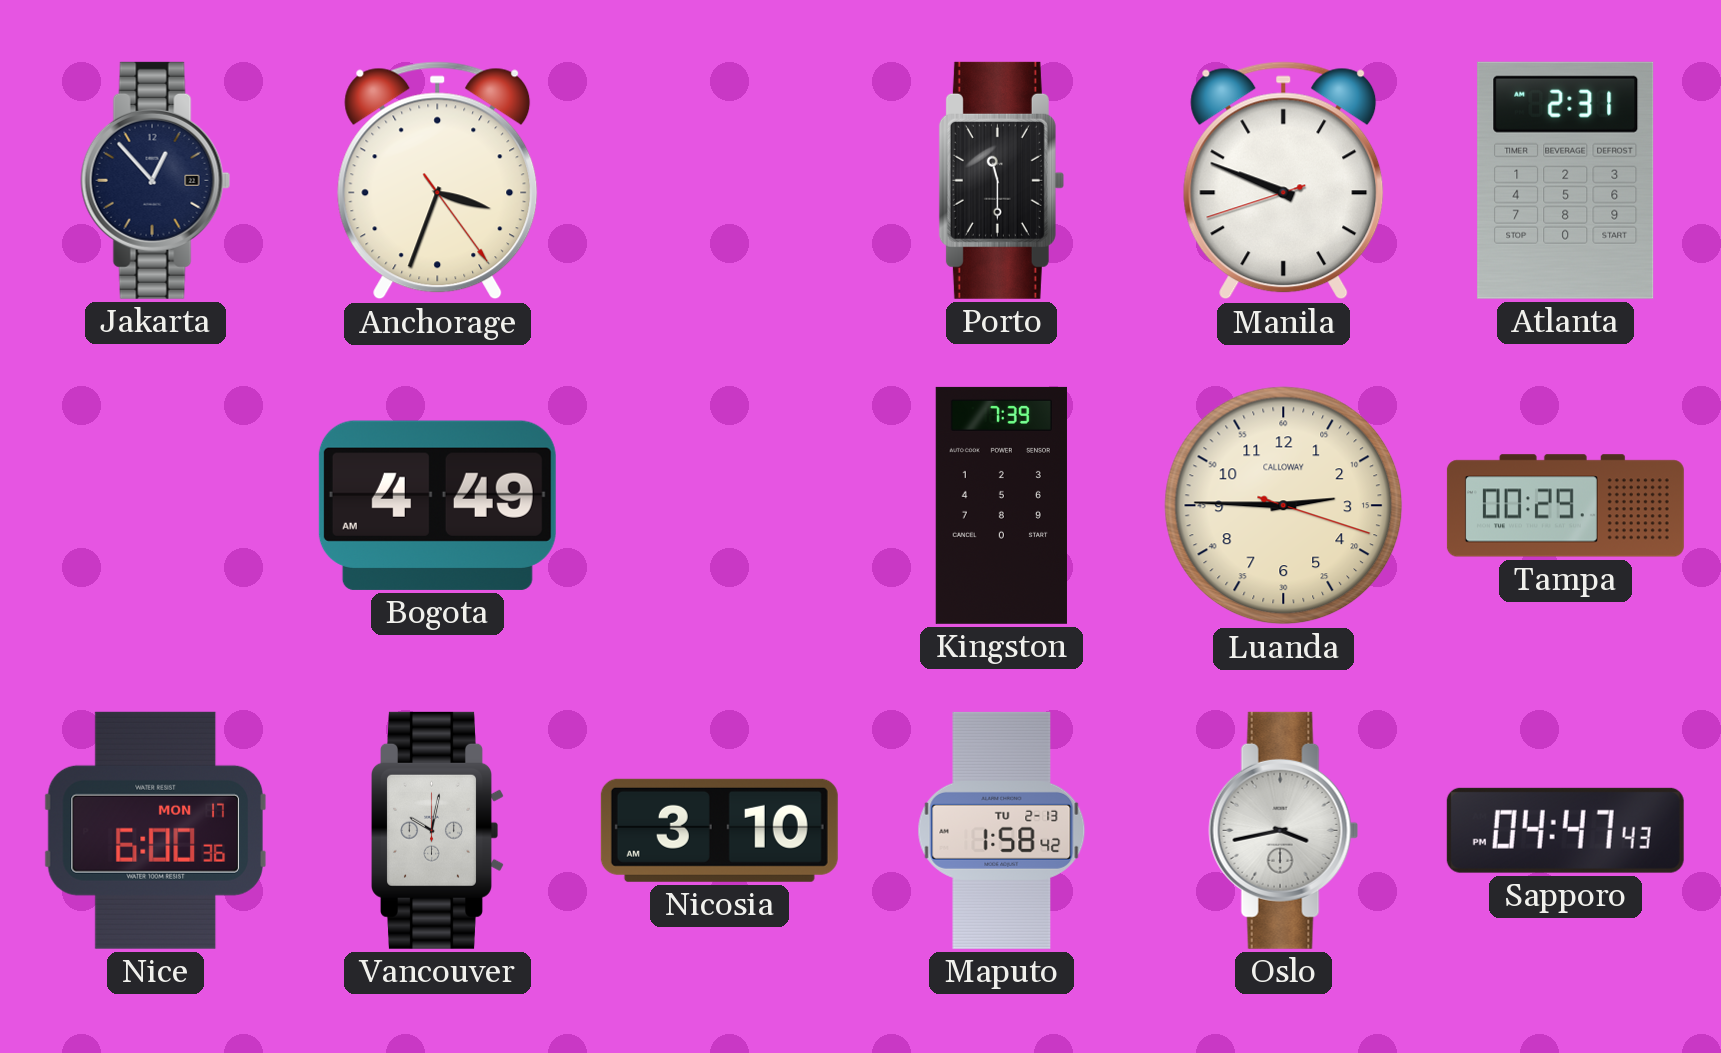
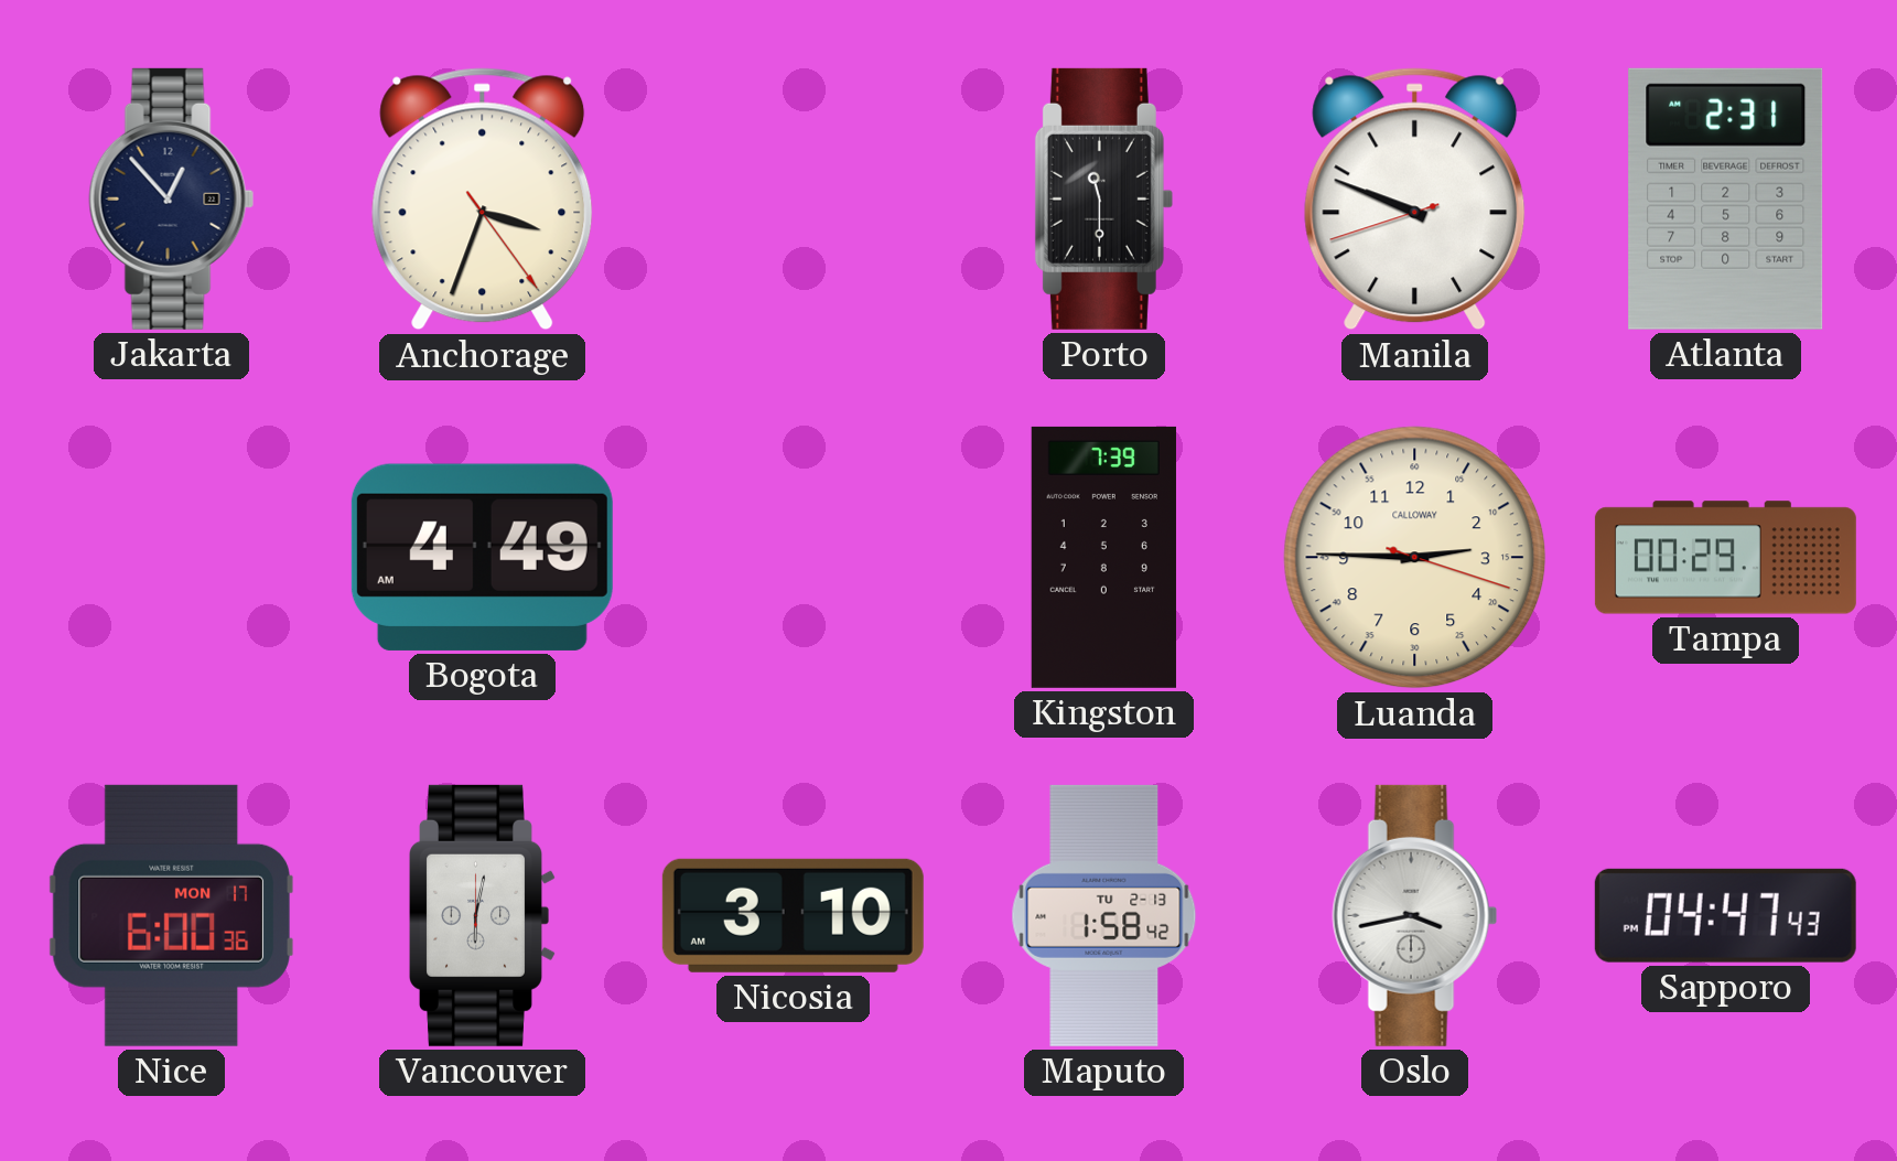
Vancouver: 10:02 -> 6:02
